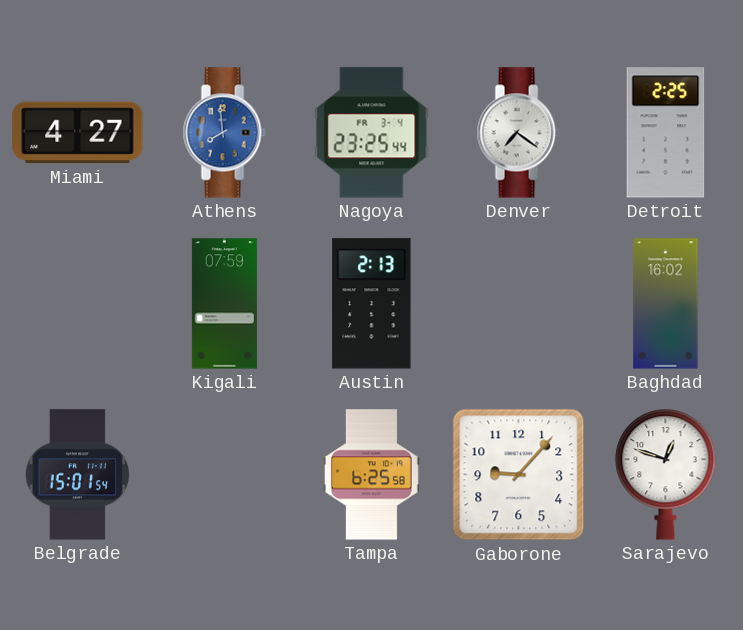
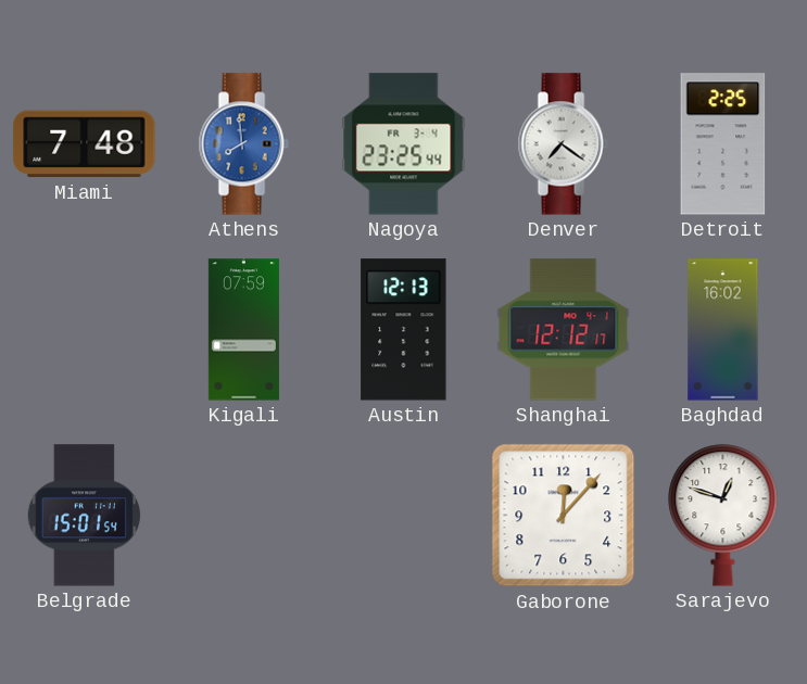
Miami: 4:27 -> 7:48
Austin: 2:13 -> 12:13
Shanghai: none -> 12:12
Tampa: 6:25 -> none
Gaborone: 9:07 -> 12:07
